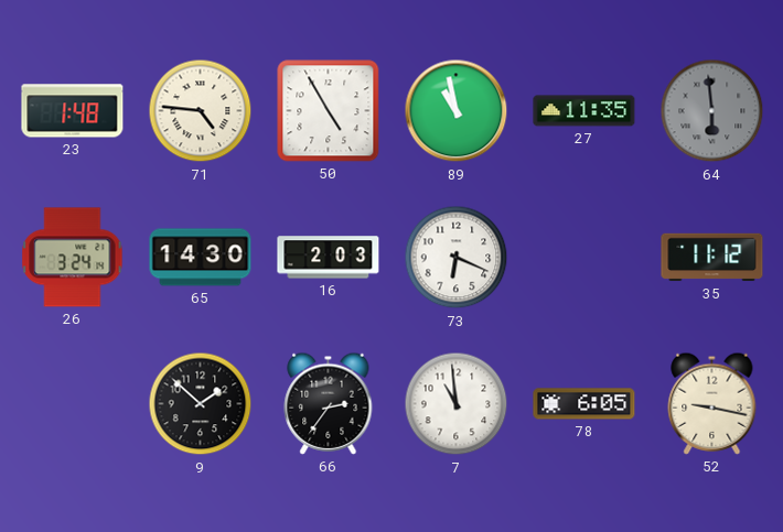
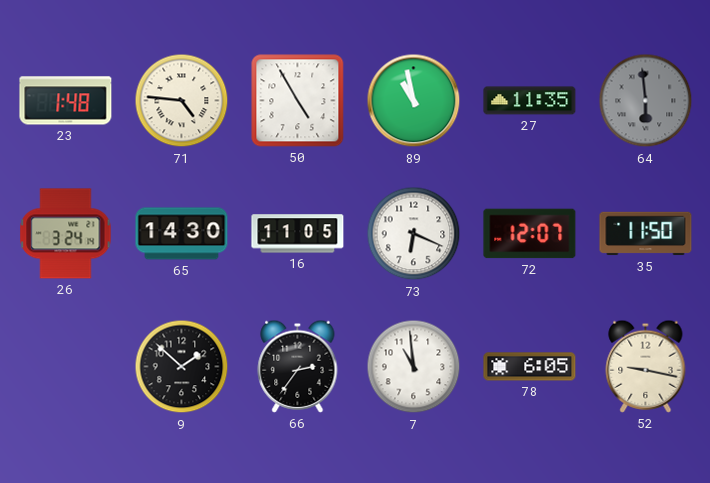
16: 2:03 -> 11:05
72: none -> 12:07
35: 11:12 -> 11:50
